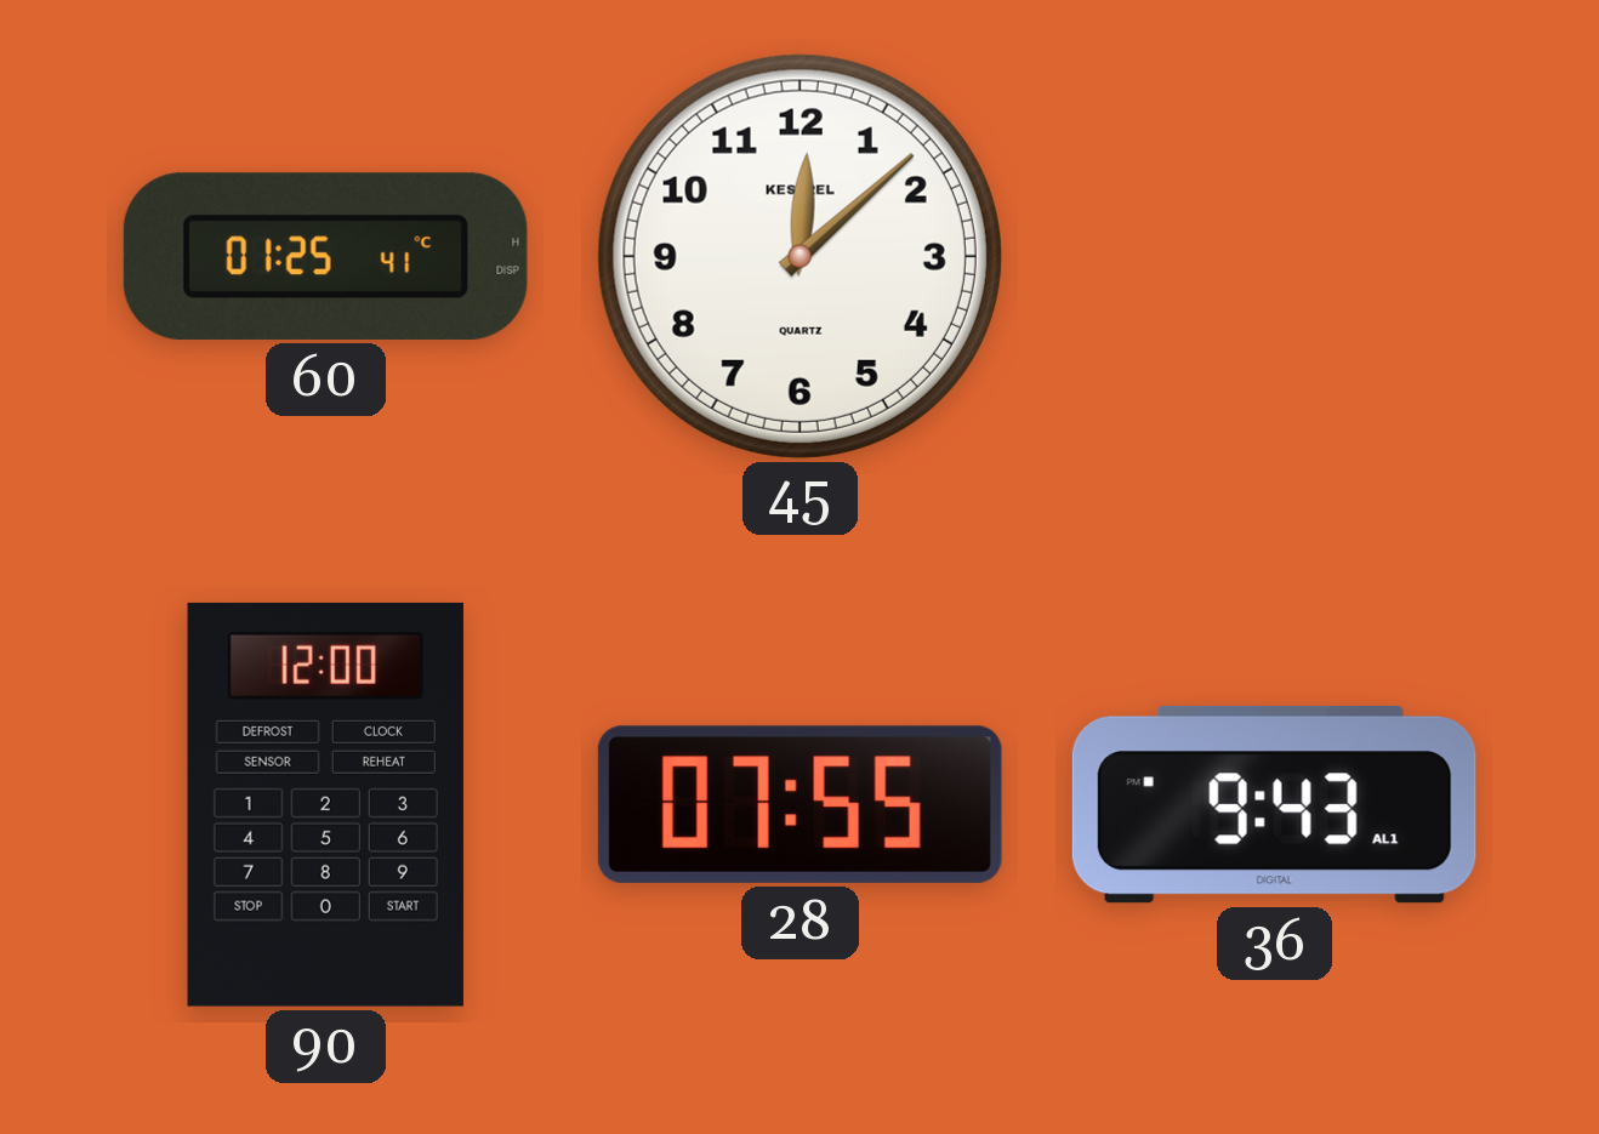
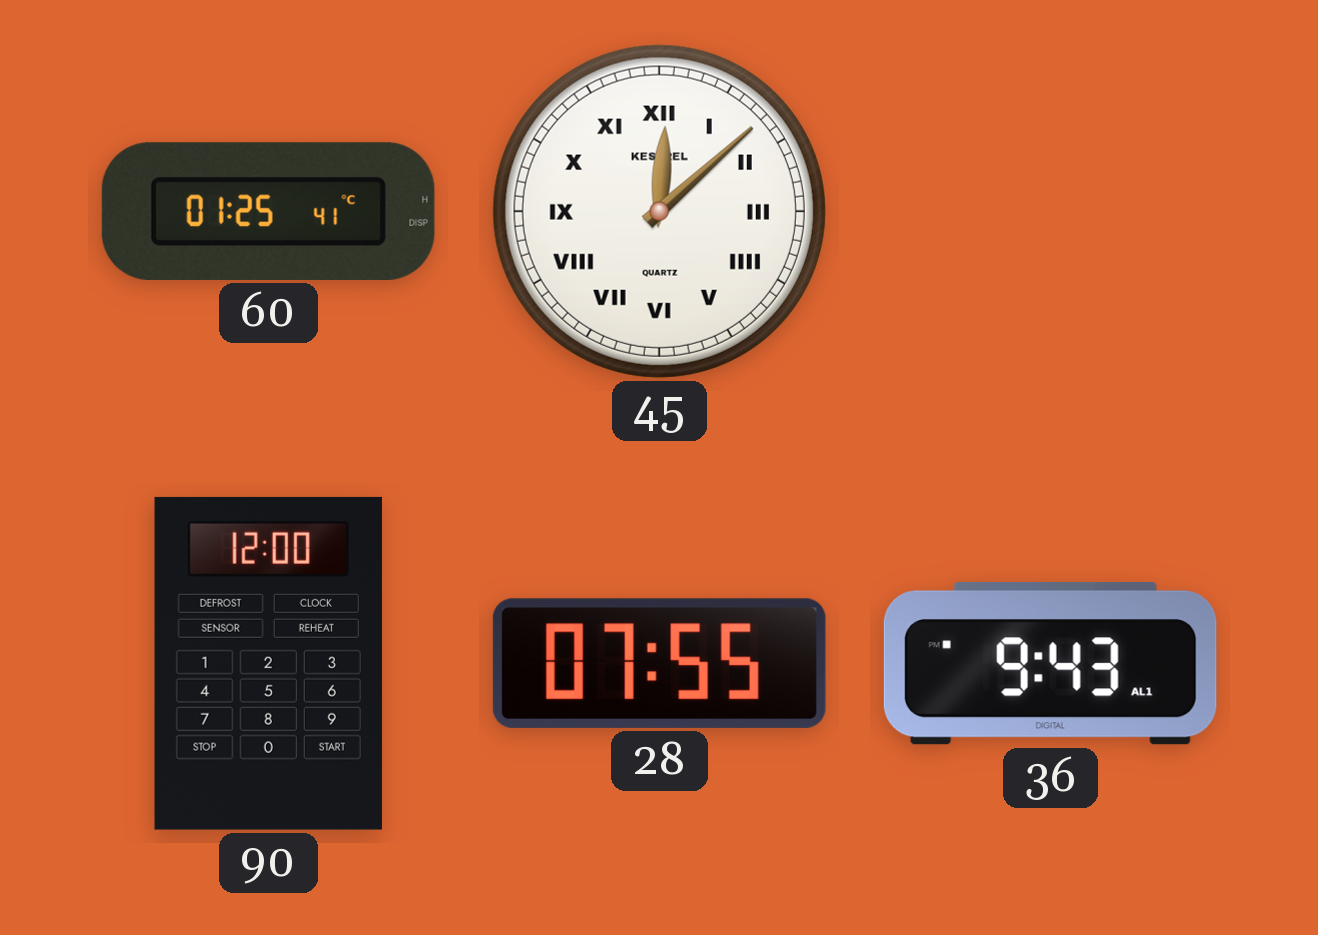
45 numerals: Arabic -> Roman
